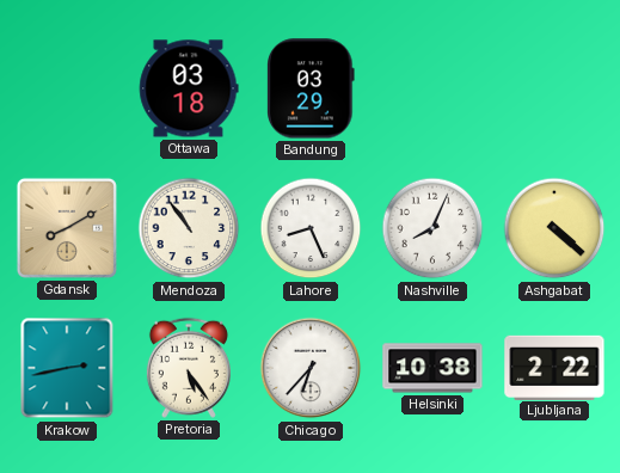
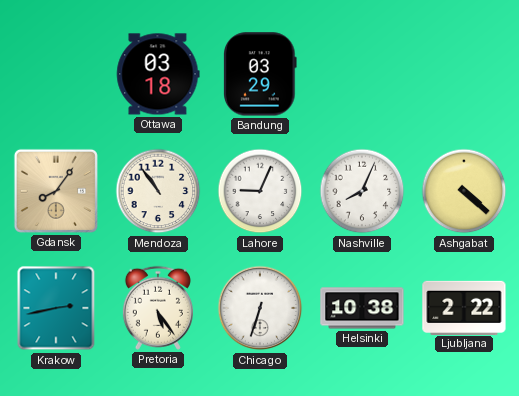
Gdansk: 8:10 -> 8:06
Lahore: 8:26 -> 9:04
Chicago: 6:37 -> 6:33
